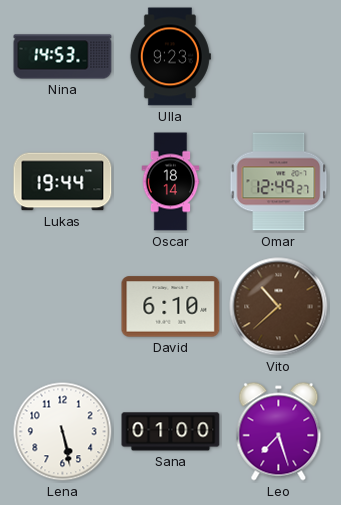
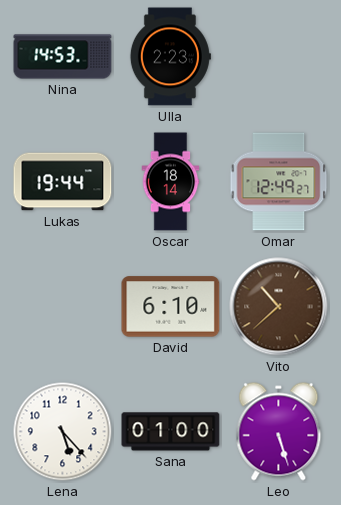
Ulla: 9:23 -> 2:23
Lena: 5:28 -> 5:23
Leo: 7:27 -> 5:27
